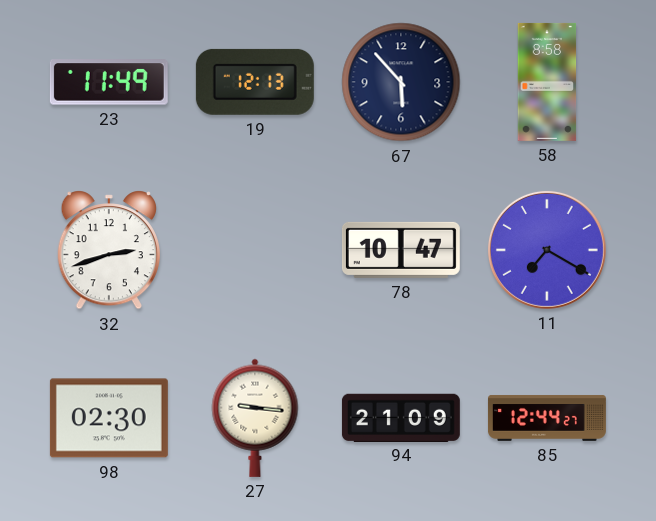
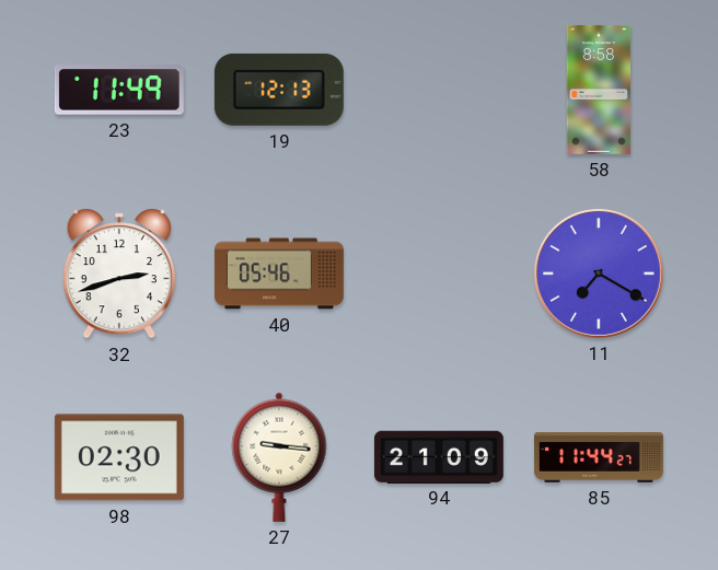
67: 5:53 -> none
40: none -> 05:46
78: 10:47 -> none
85: 12:44 -> 11:44
